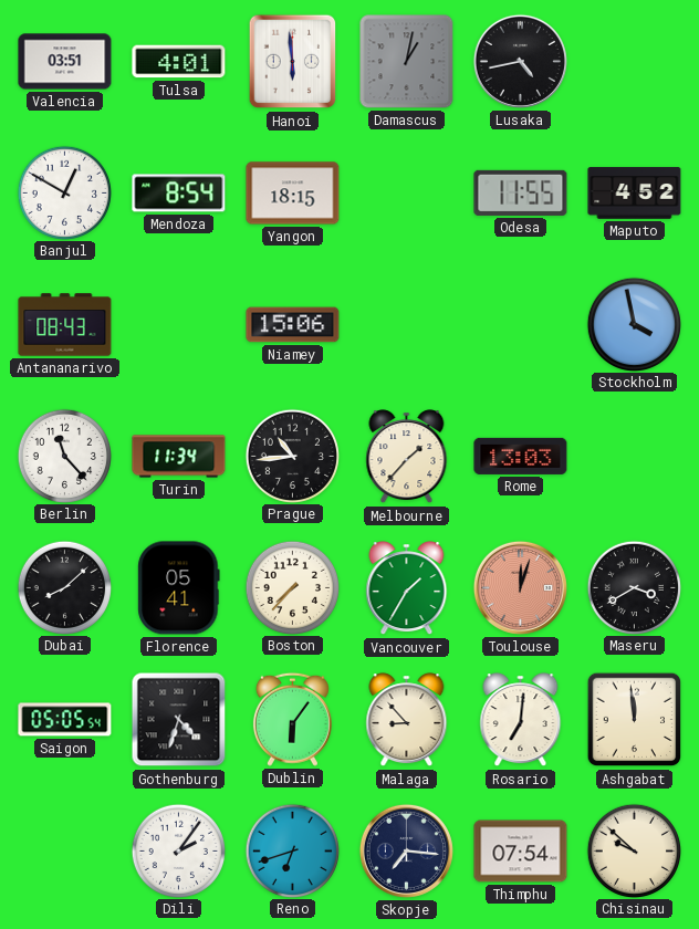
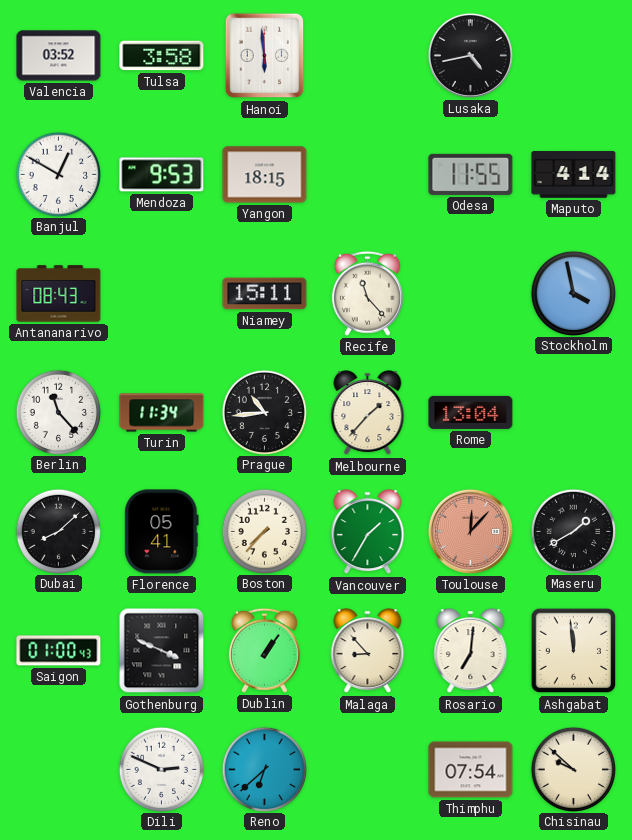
Valencia: 03:51 -> 03:52
Tulsa: 4:01 -> 3:58
Damascus: 1:02 -> none
Mendoza: 8:54 -> 9:53
Maputo: 4:52 -> 4:14
Niamey: 15:06 -> 15:11
Recife: none -> 11:23
Rome: 13:03 -> 13:04
Toulouse: 12:03 -> 12:07
Maseru: 3:40 -> 1:40
Saigon: 05:05 -> 01:00
Gothenburg: 4:33 -> 3:49
Dublin: 6:06 -> 1:06
Dili: 2:06 -> 2:49
Reno: 6:42 -> 6:38
Skopje: 7:16 -> none
